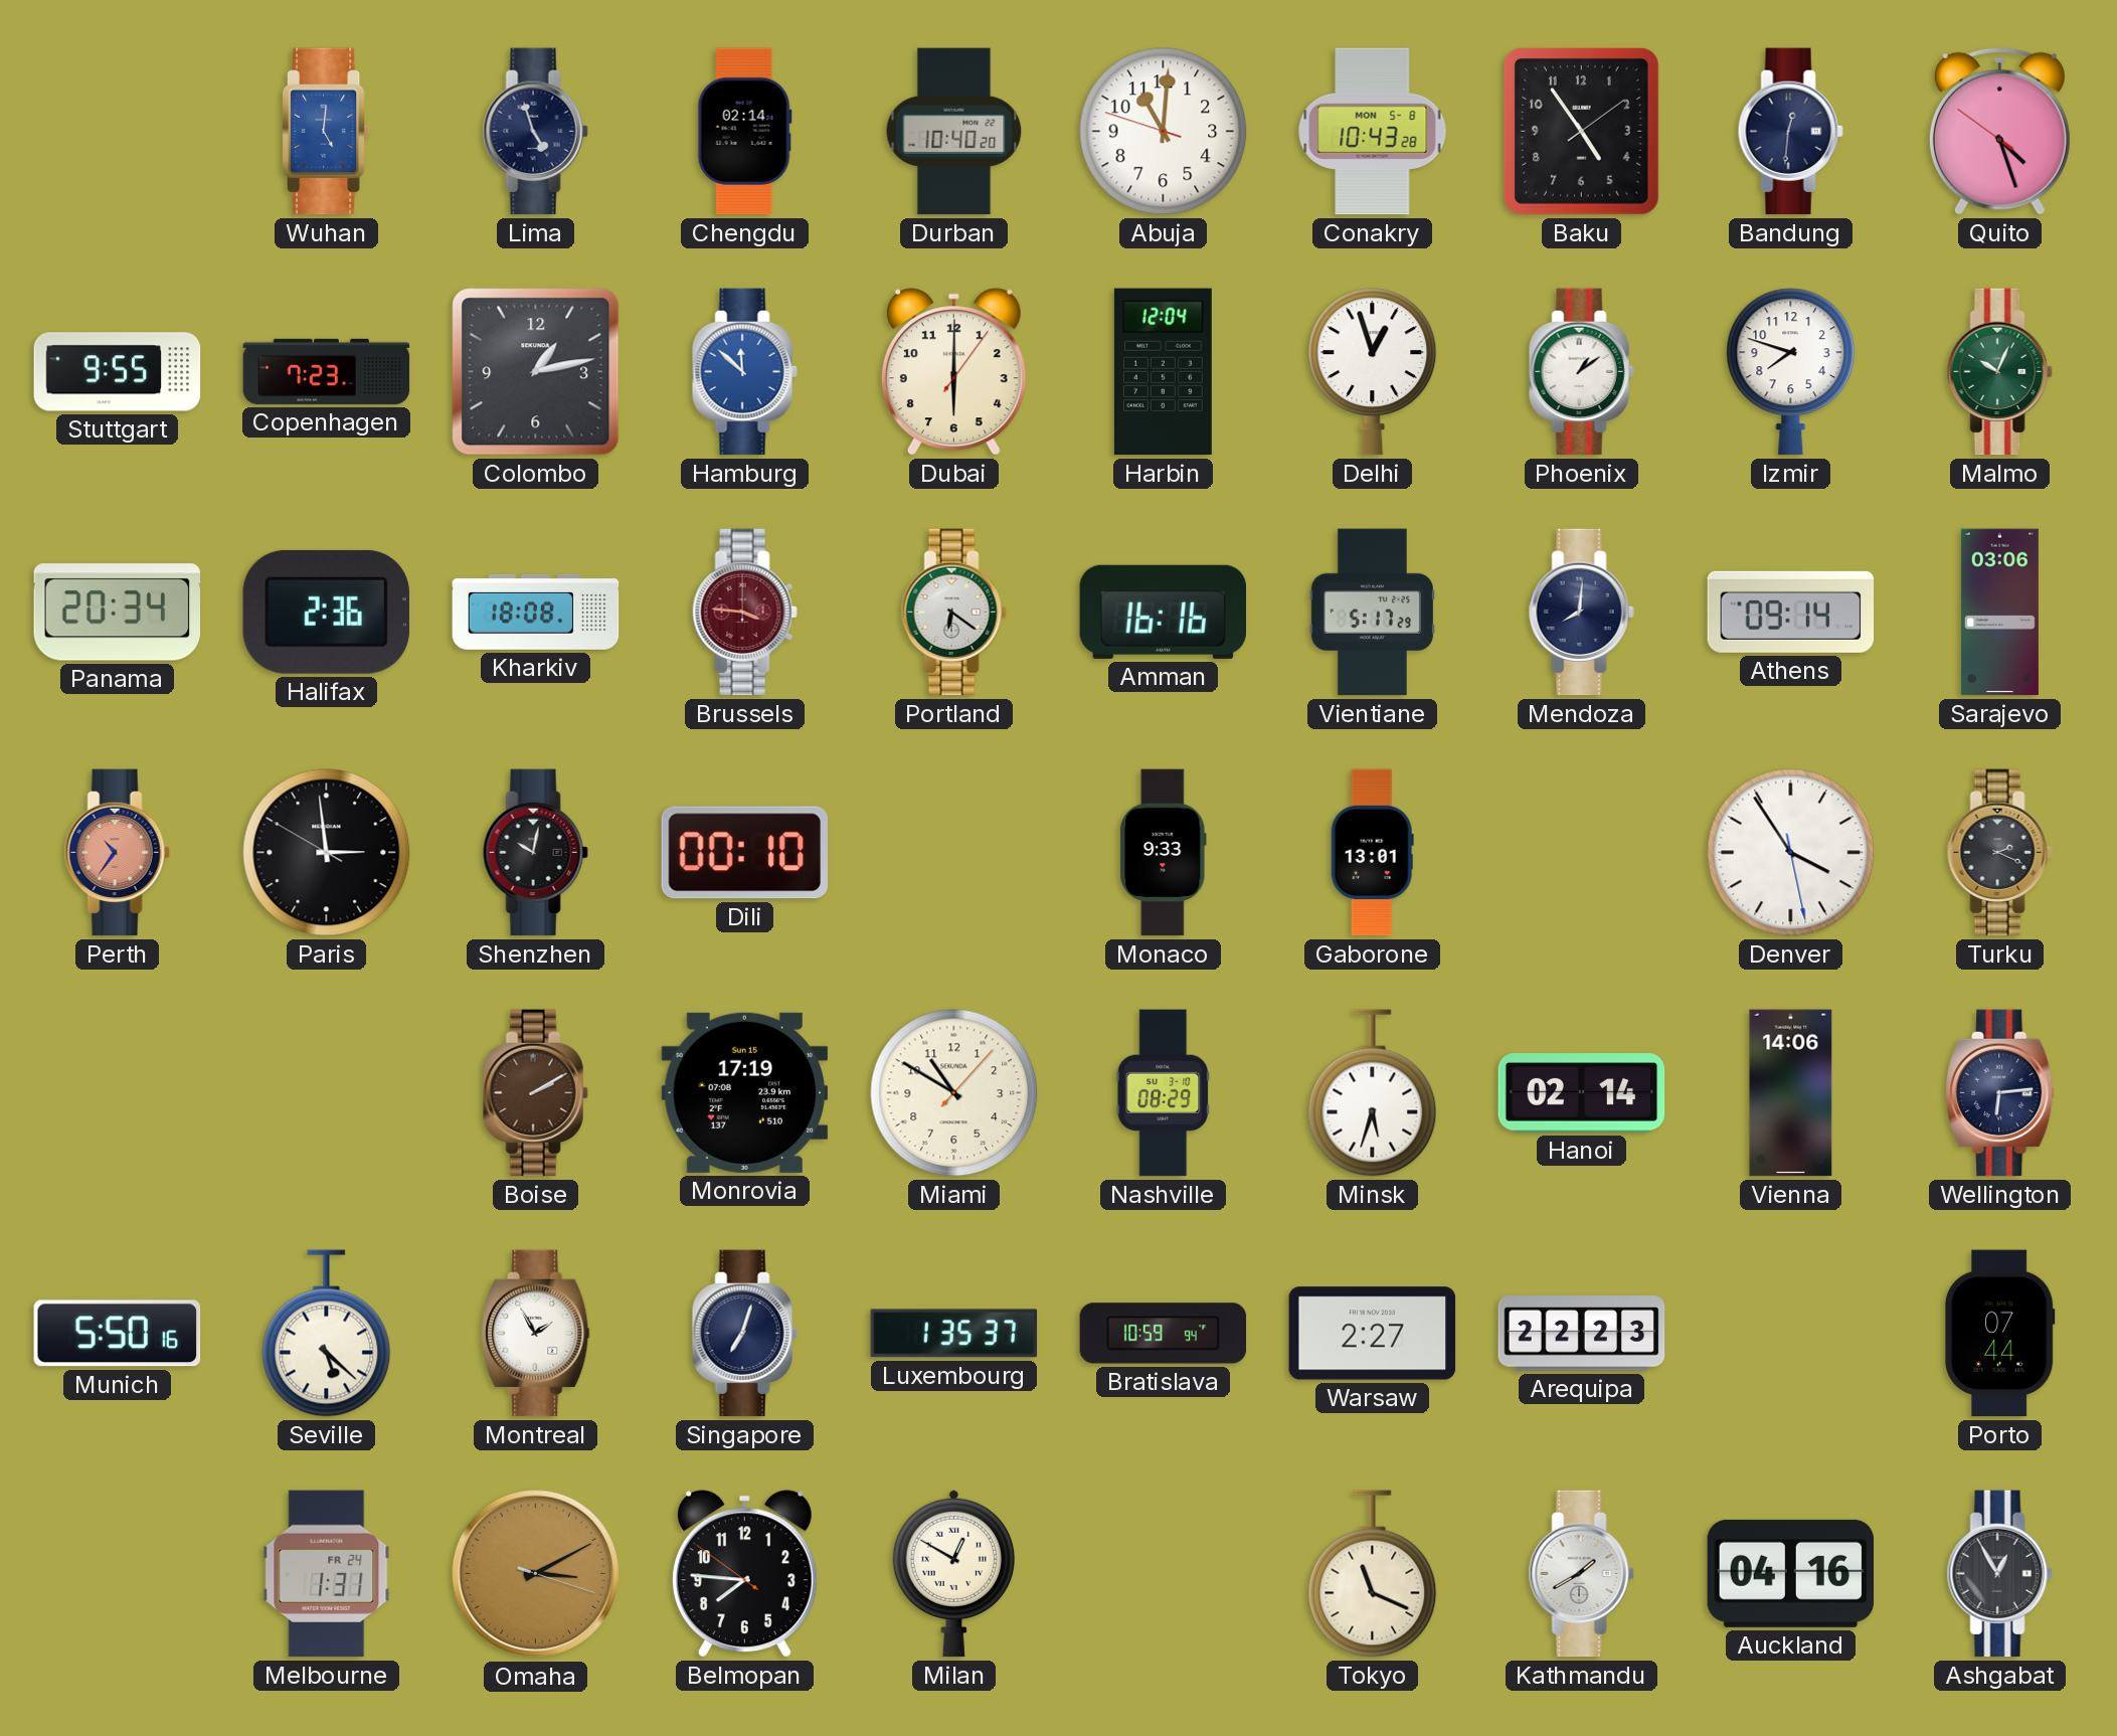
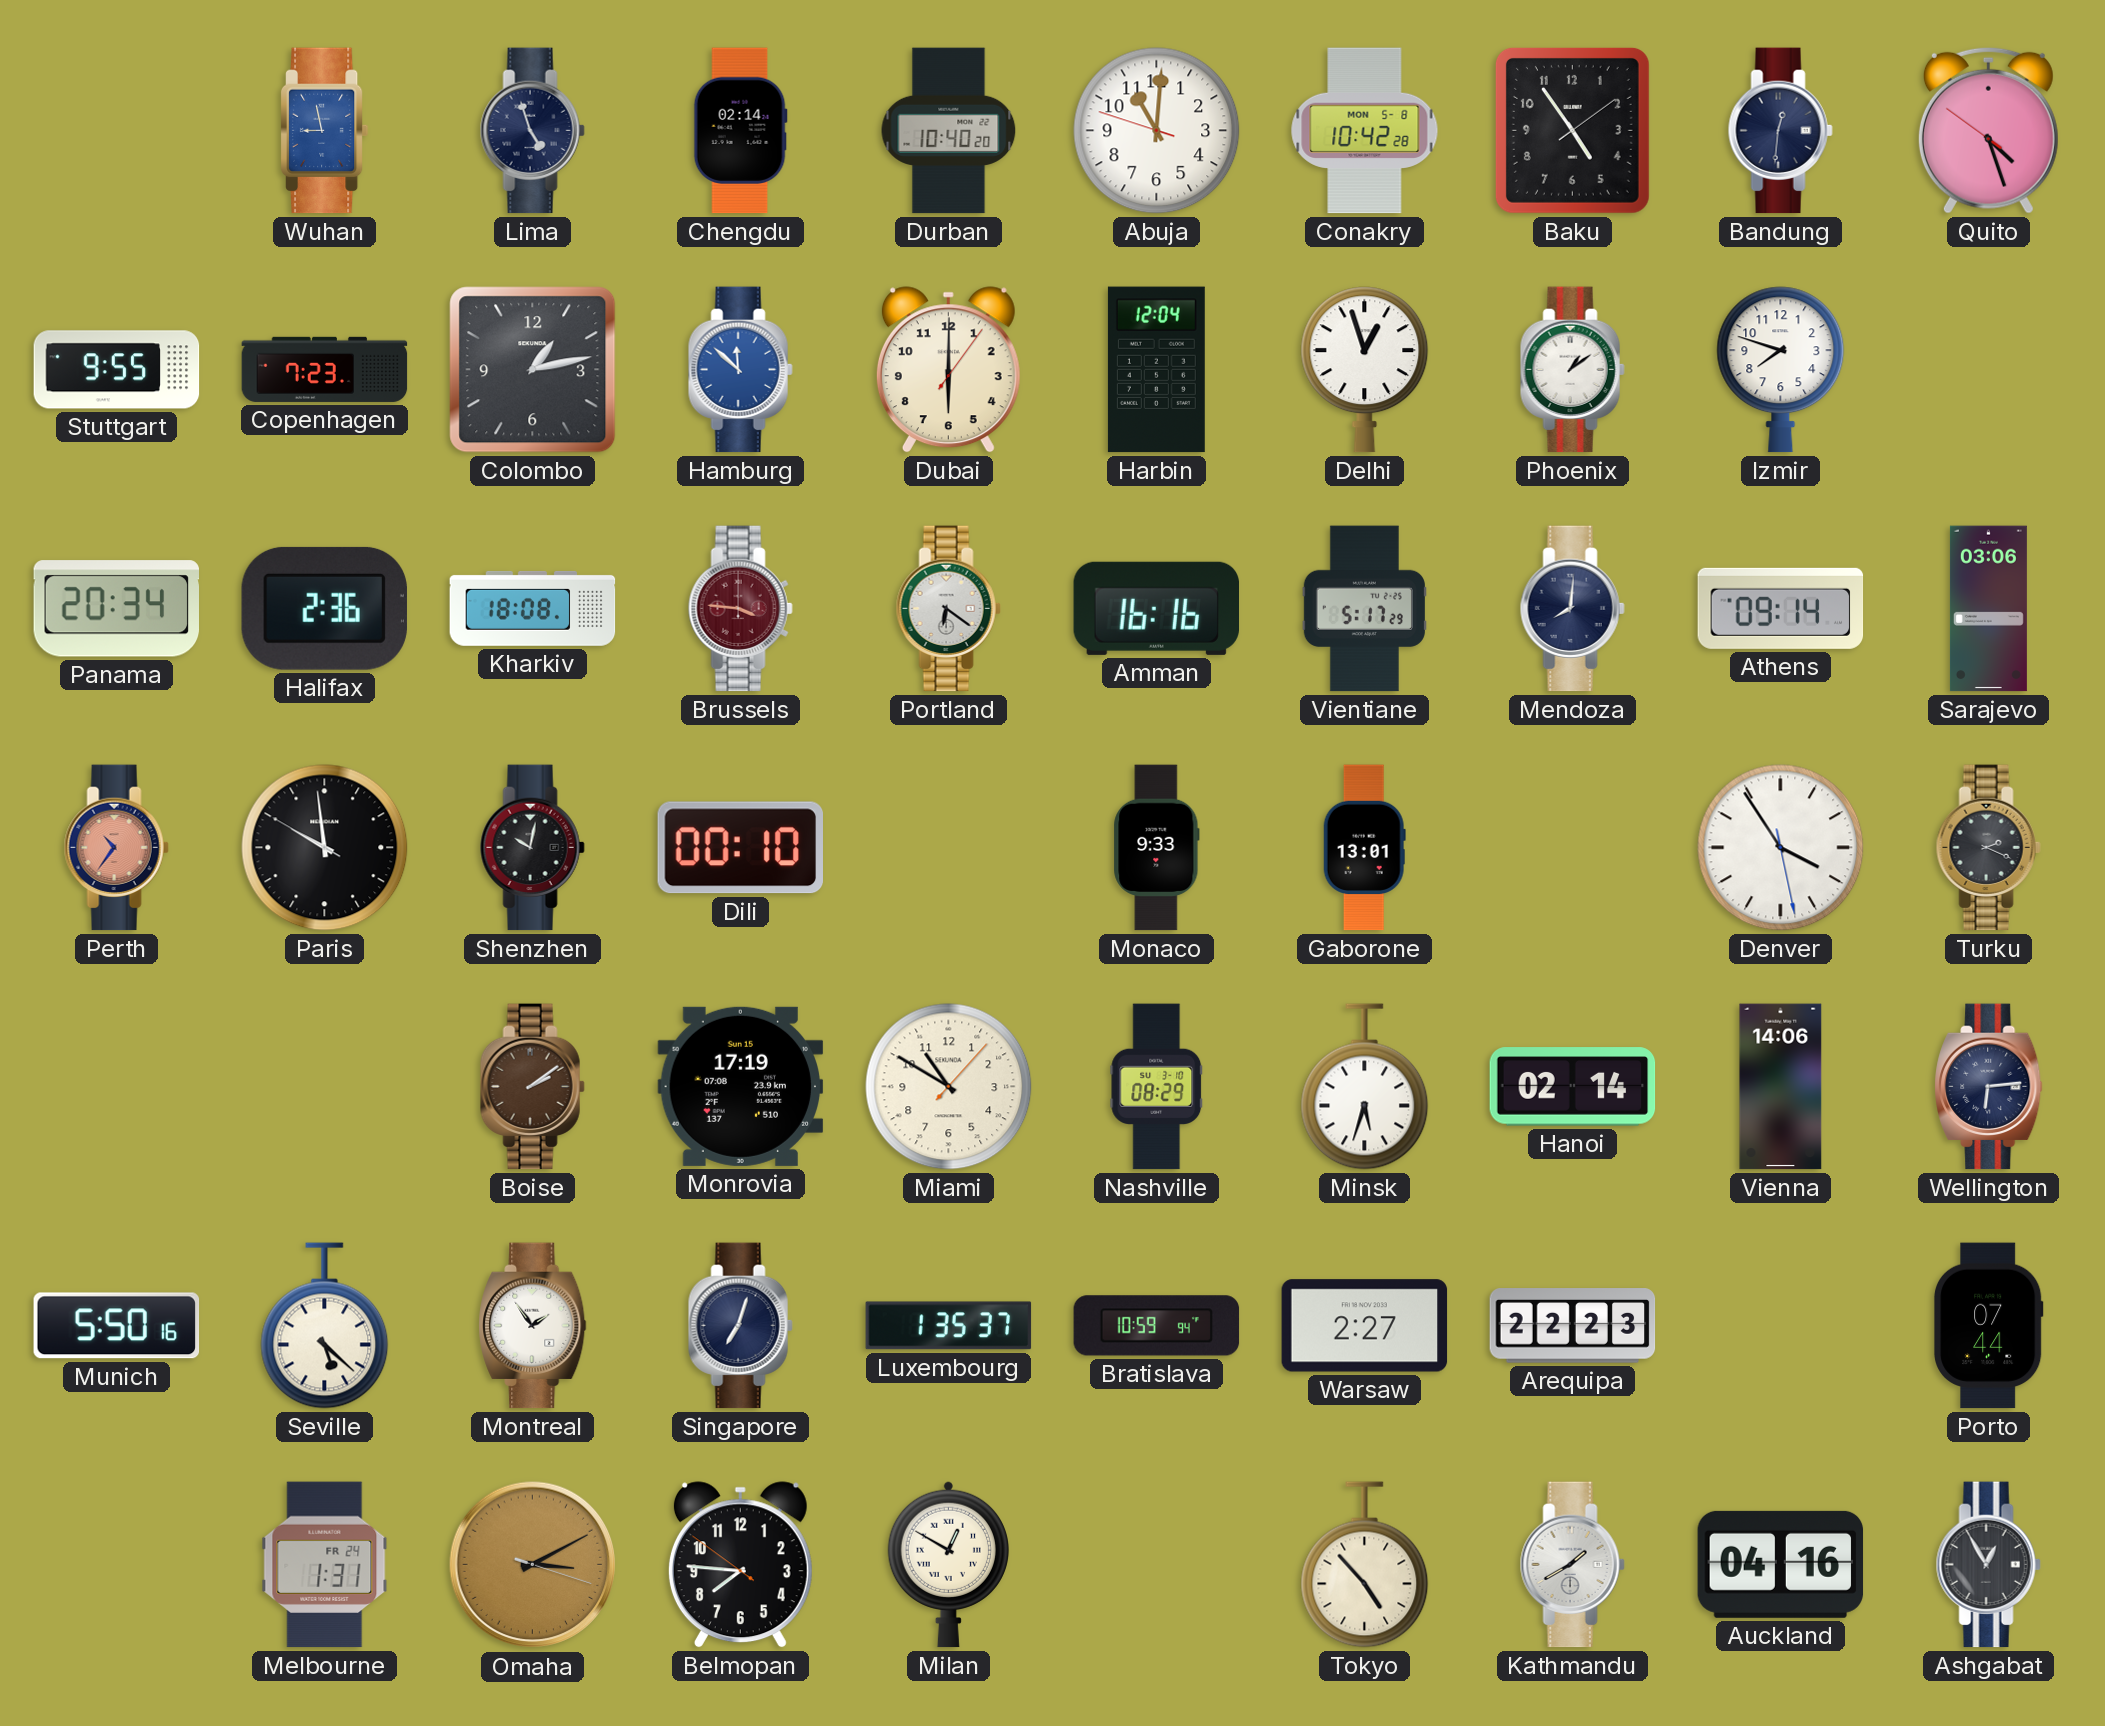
Wuhan: 5:01 -> 8:58
Conakry: 10:43 -> 10:42
Malmo: 10:04 -> none
Paris: 2:58 -> 9:58
Boise: 2:10 -> 2:09
Montreal: 1:55 -> 1:54
Tokyo: 11:19 -> 4:53
